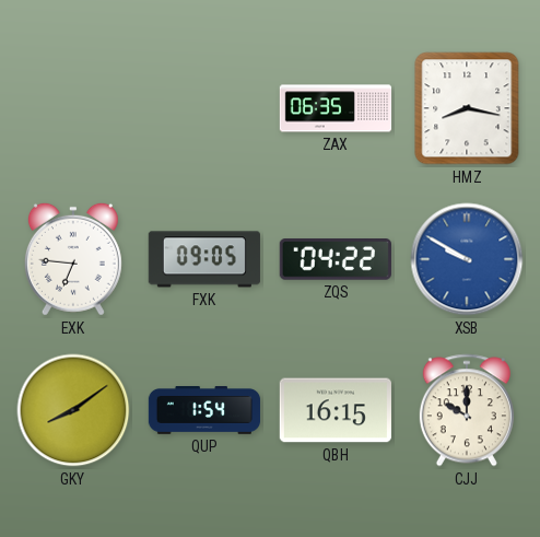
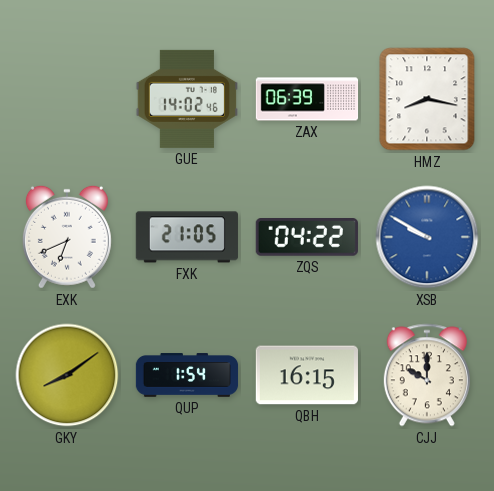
GUE: none -> 14:02
ZAX: 06:35 -> 06:39
EXK: 6:46 -> 6:41
FXK: 09:05 -> 21:05
